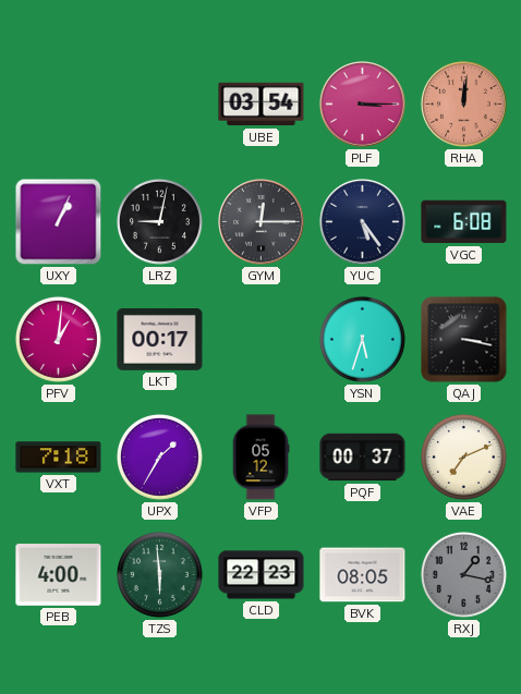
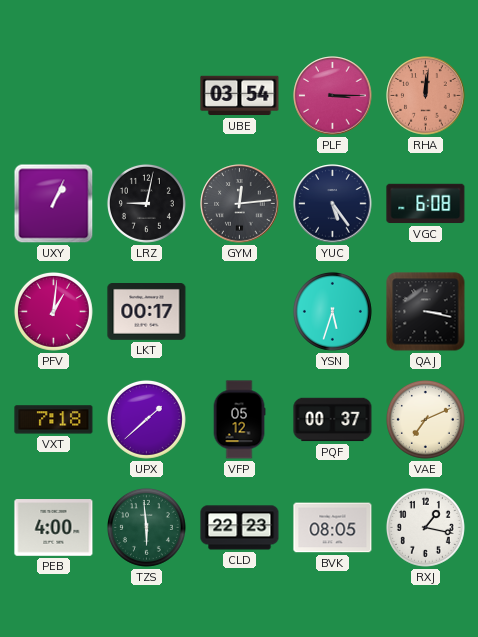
GYM: 12:15 -> 12:14
UPX: 1:35 -> 1:38
RXJ dial: grey -> white
